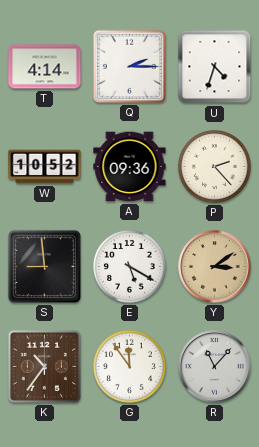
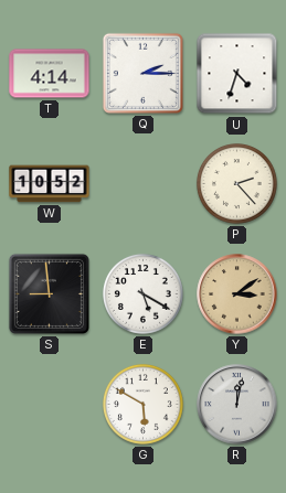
A: 09:36 -> none
K: 10:36 -> none
G: 11:54 -> 5:50
R: 11:07 -> 12:02
